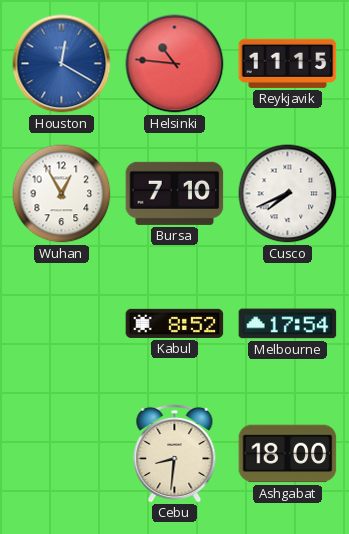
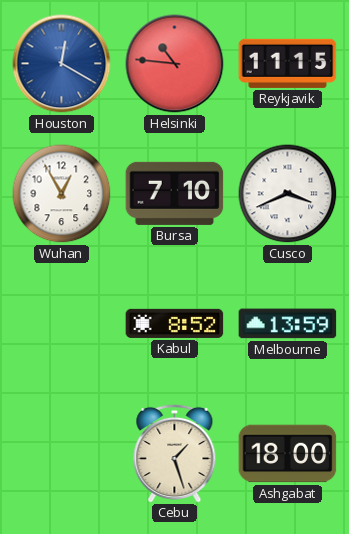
Cusco: 7:41 -> 3:41
Melbourne: 17:54 -> 13:59
Cebu: 8:31 -> 1:27
